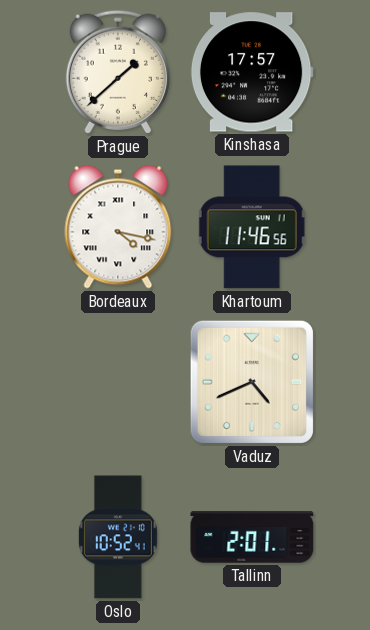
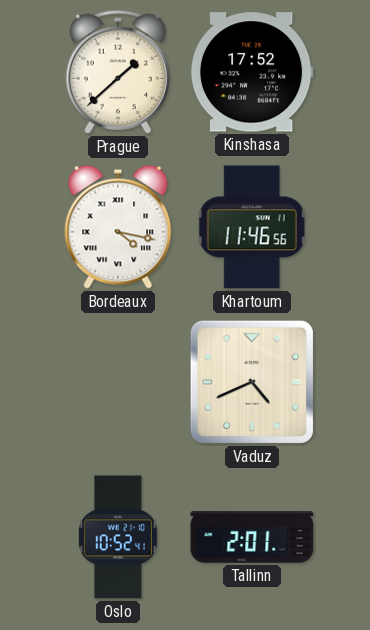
Kinshasa: 17:57 -> 17:52
